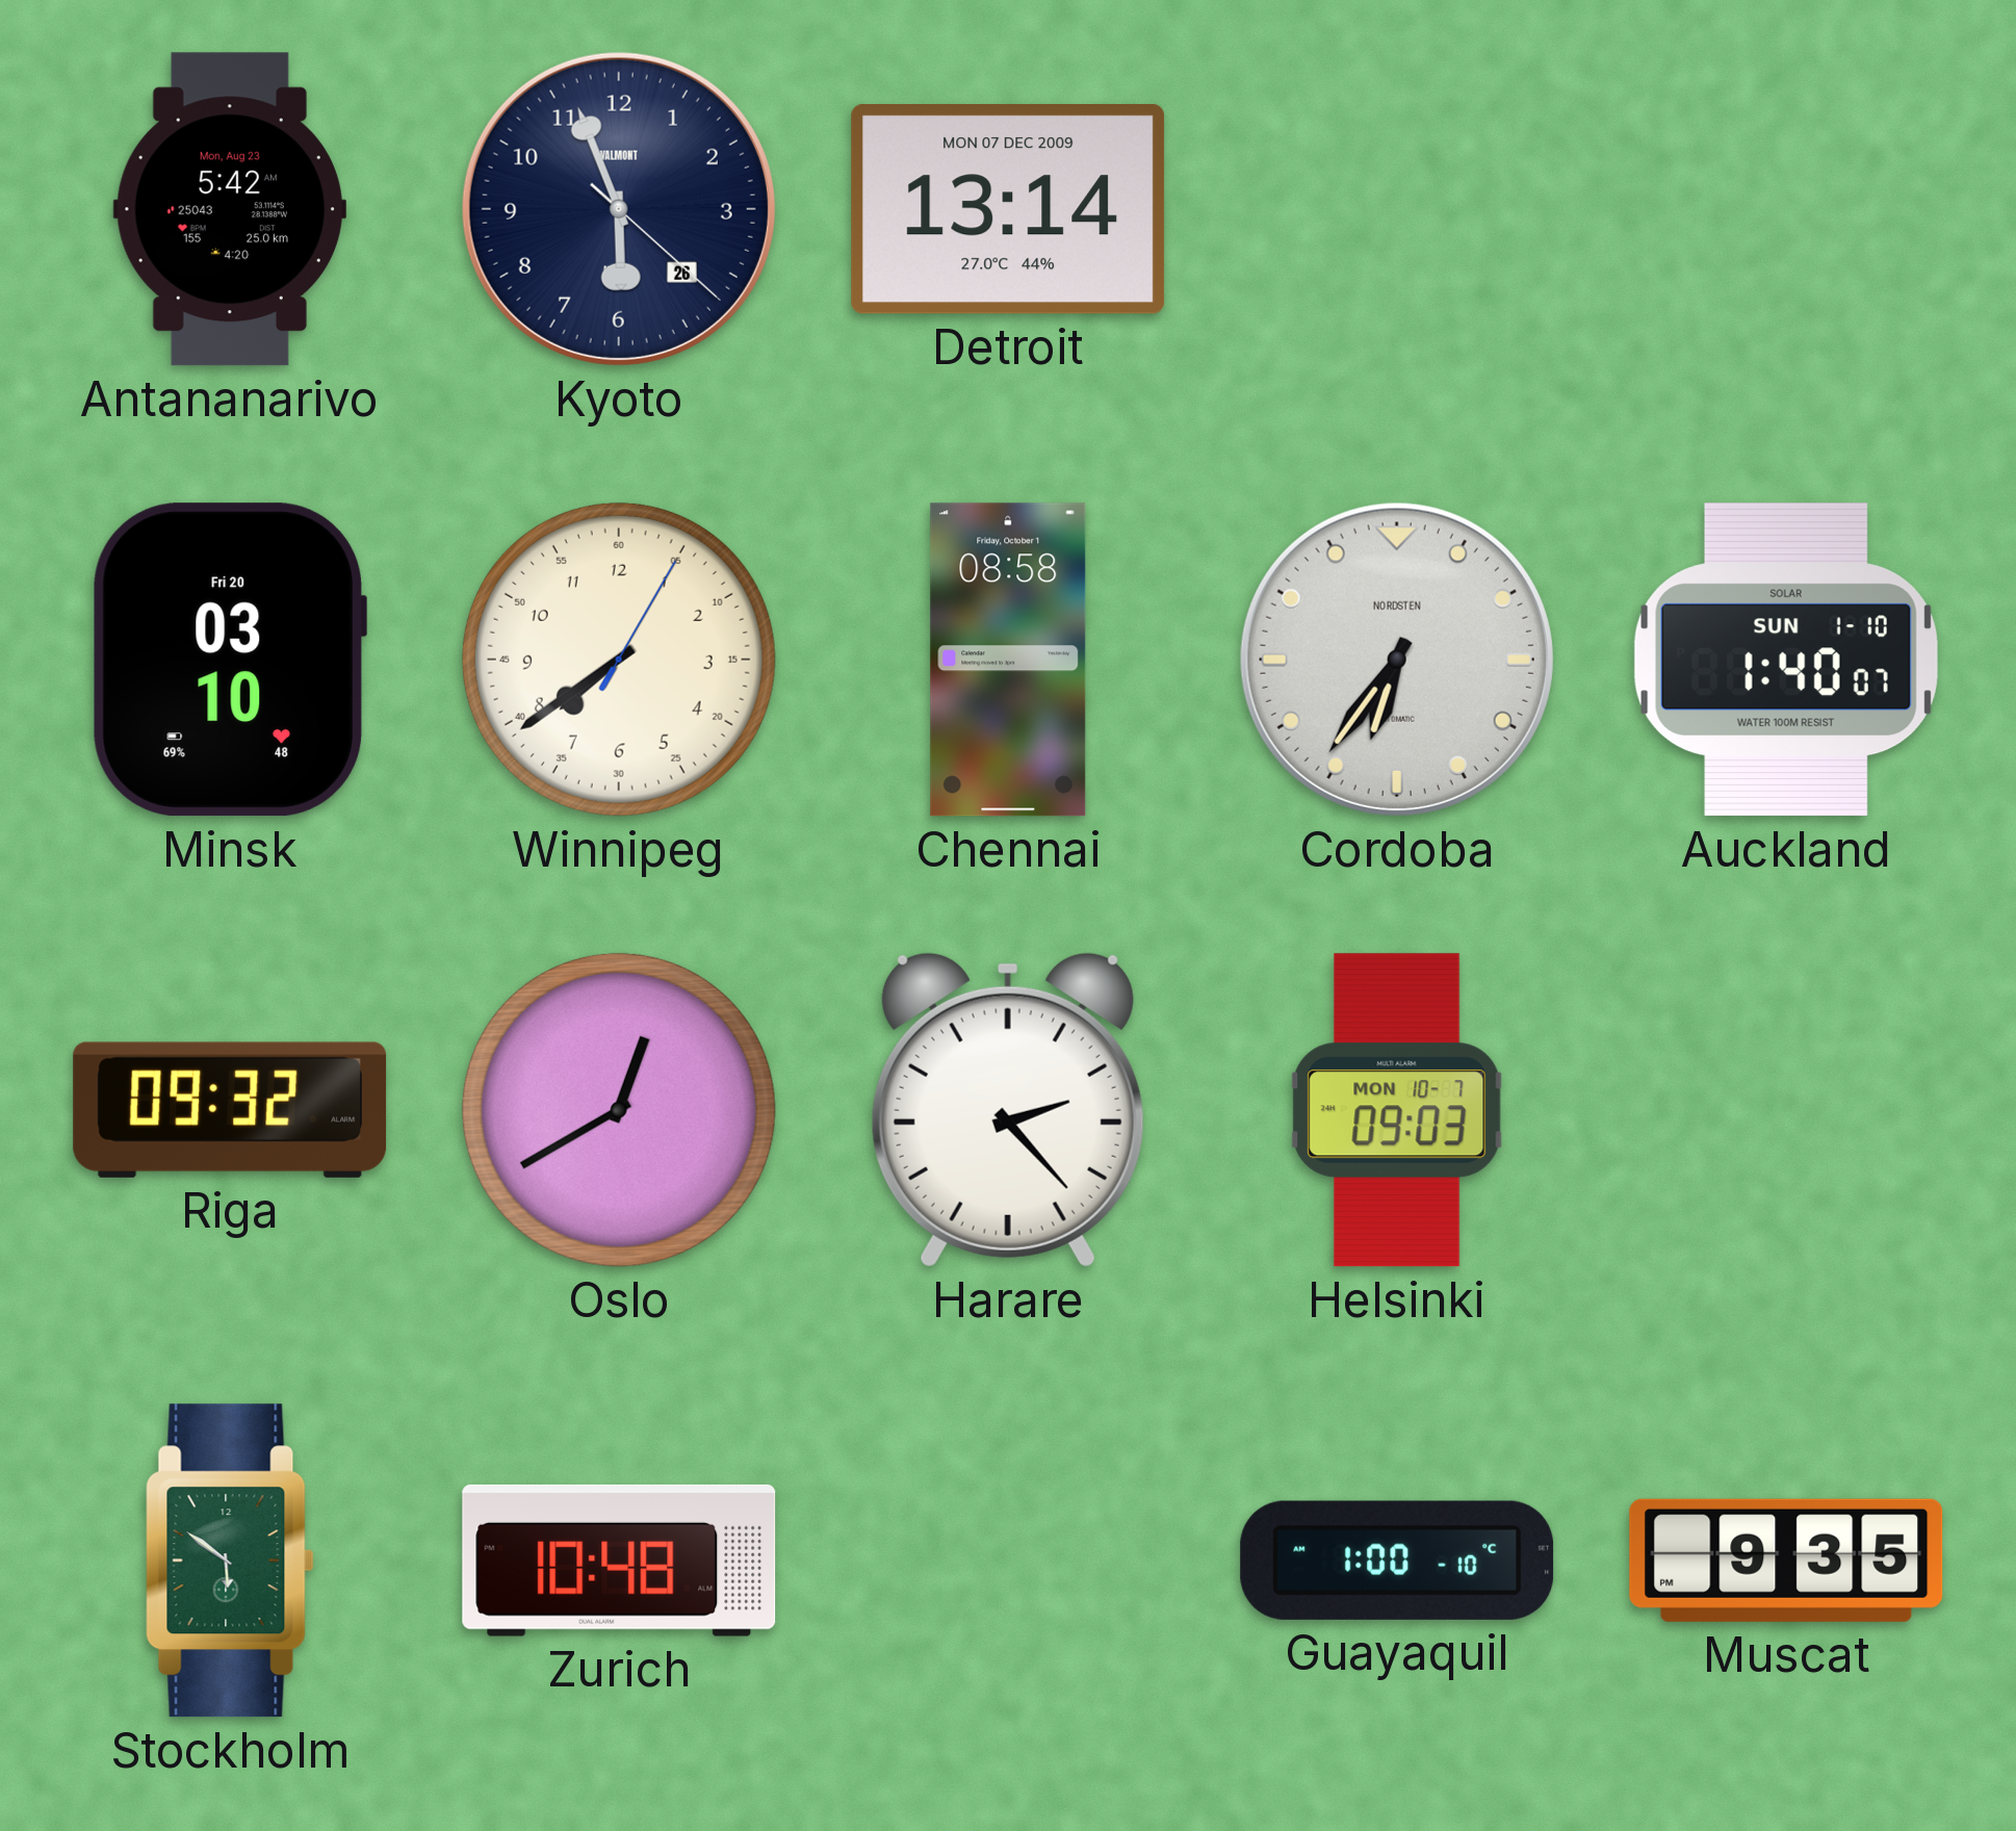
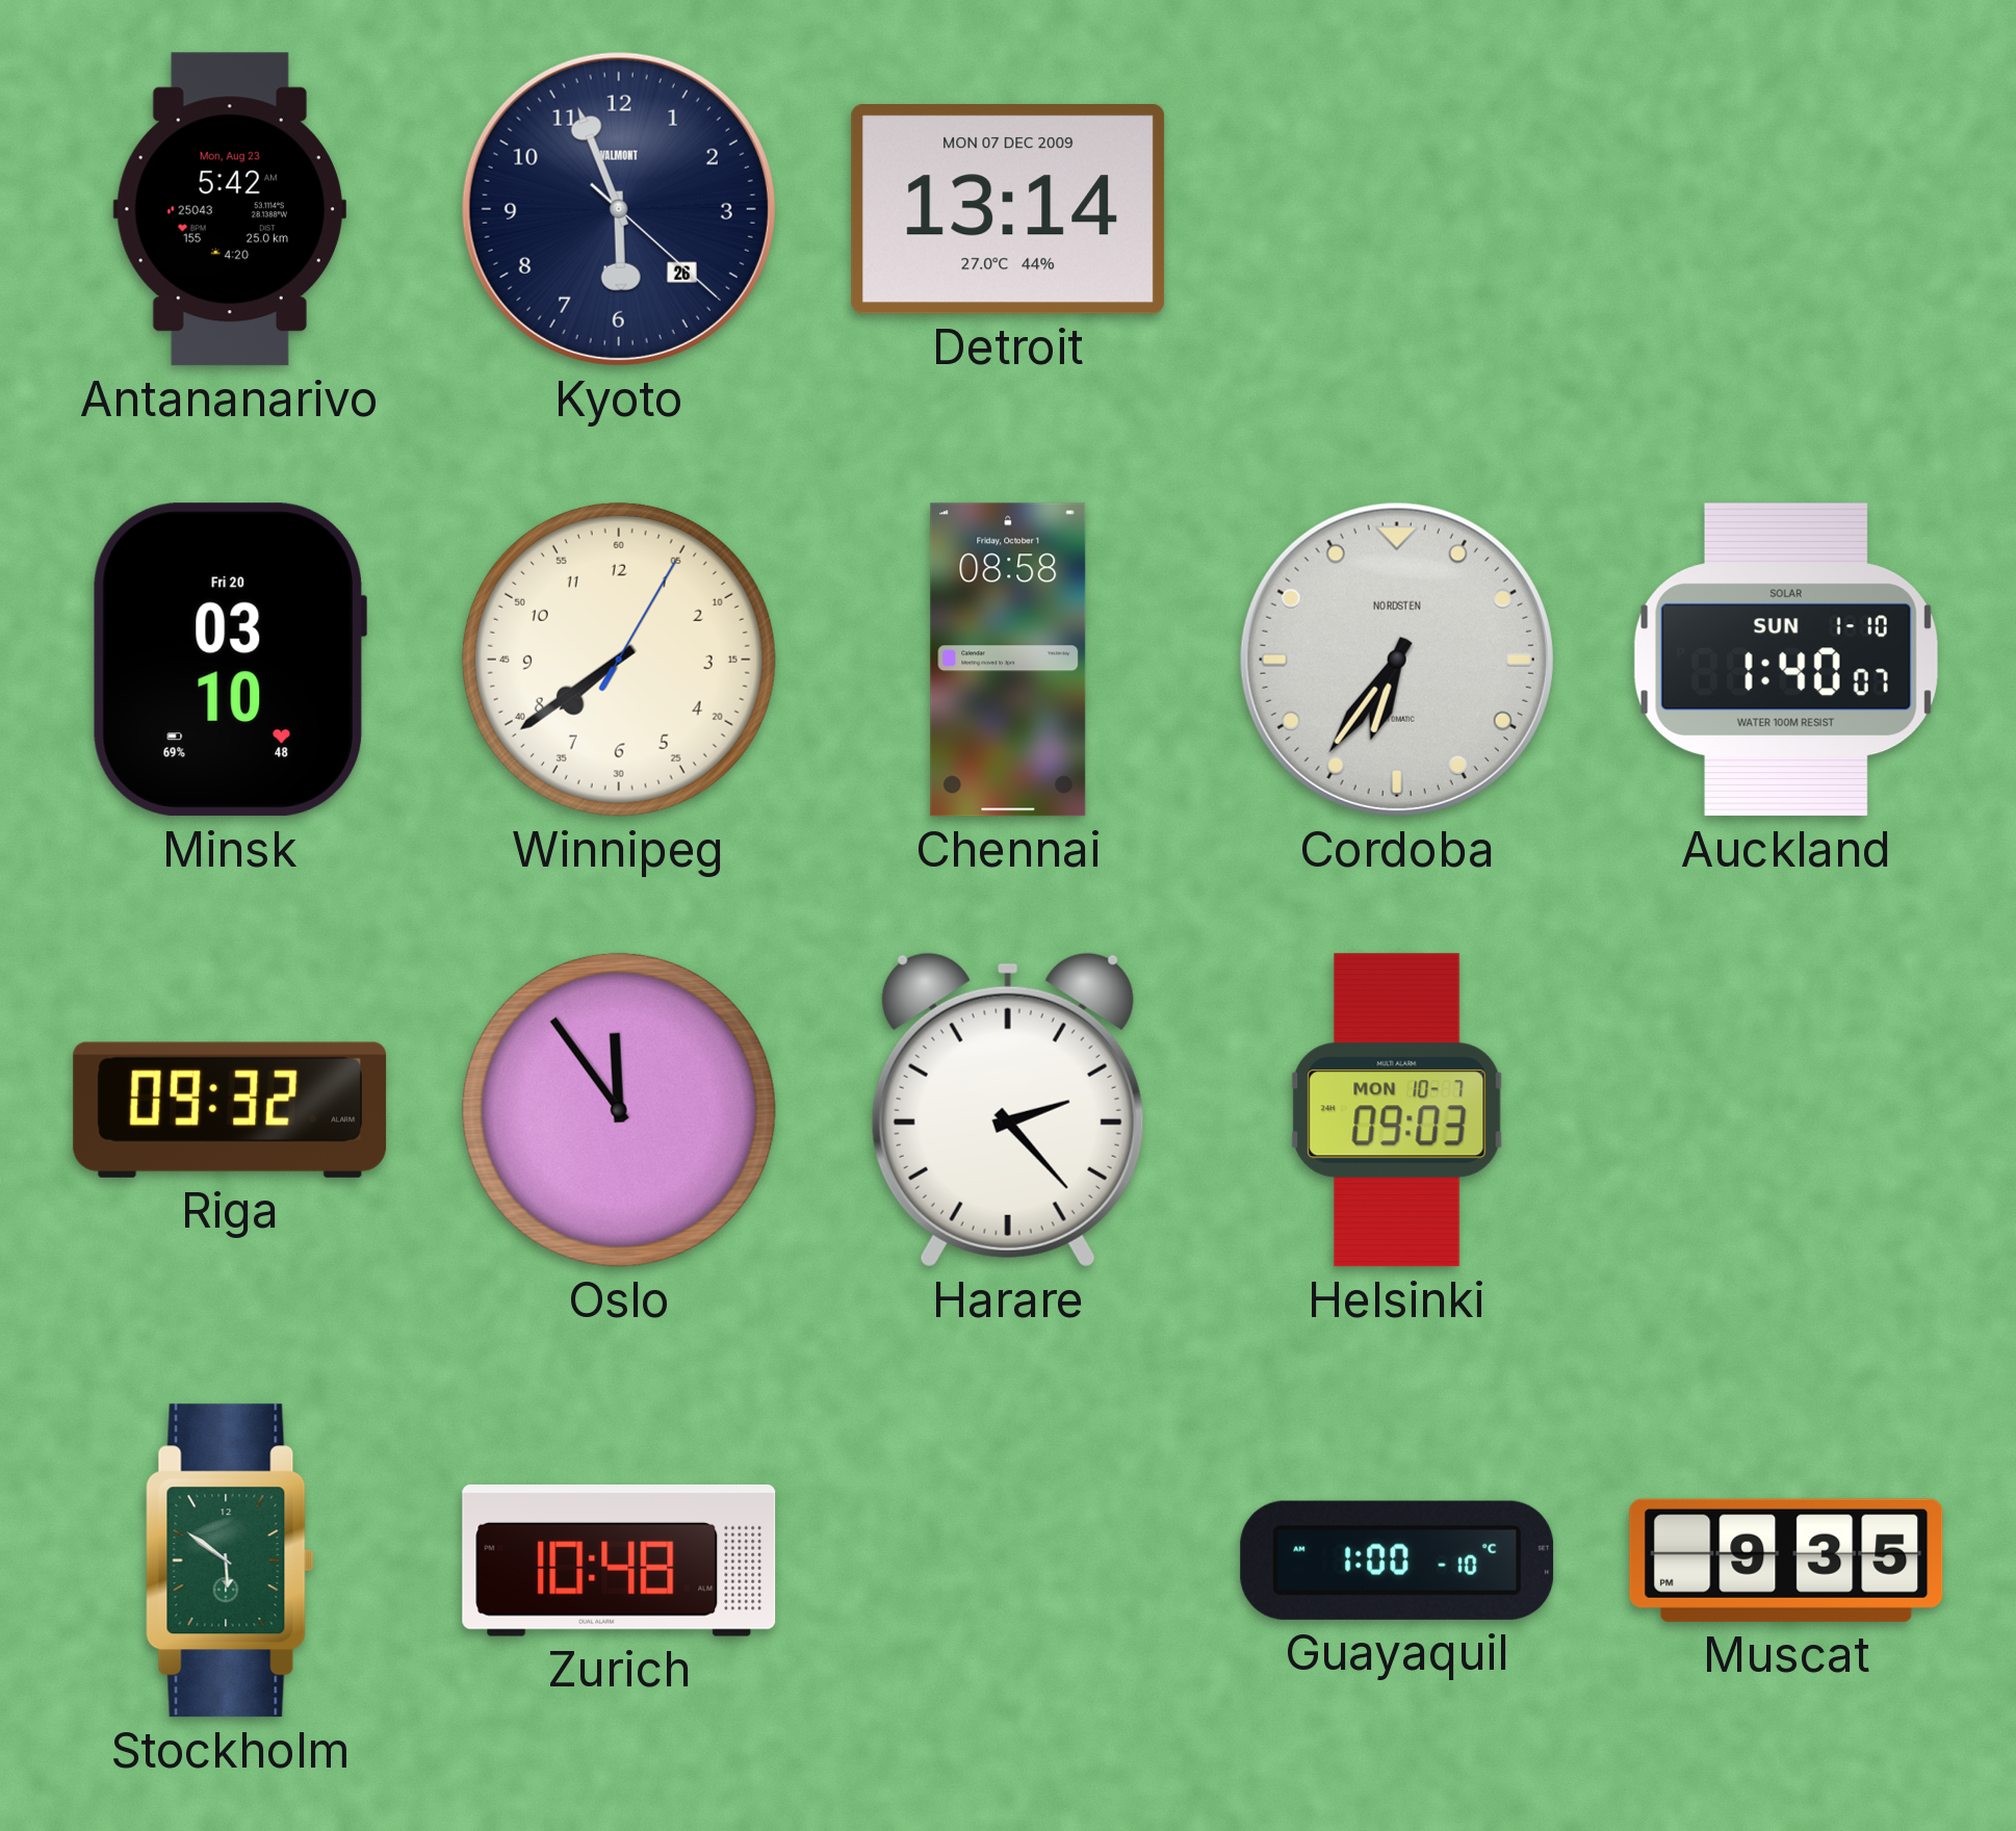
Oslo: 12:40 -> 11:54
